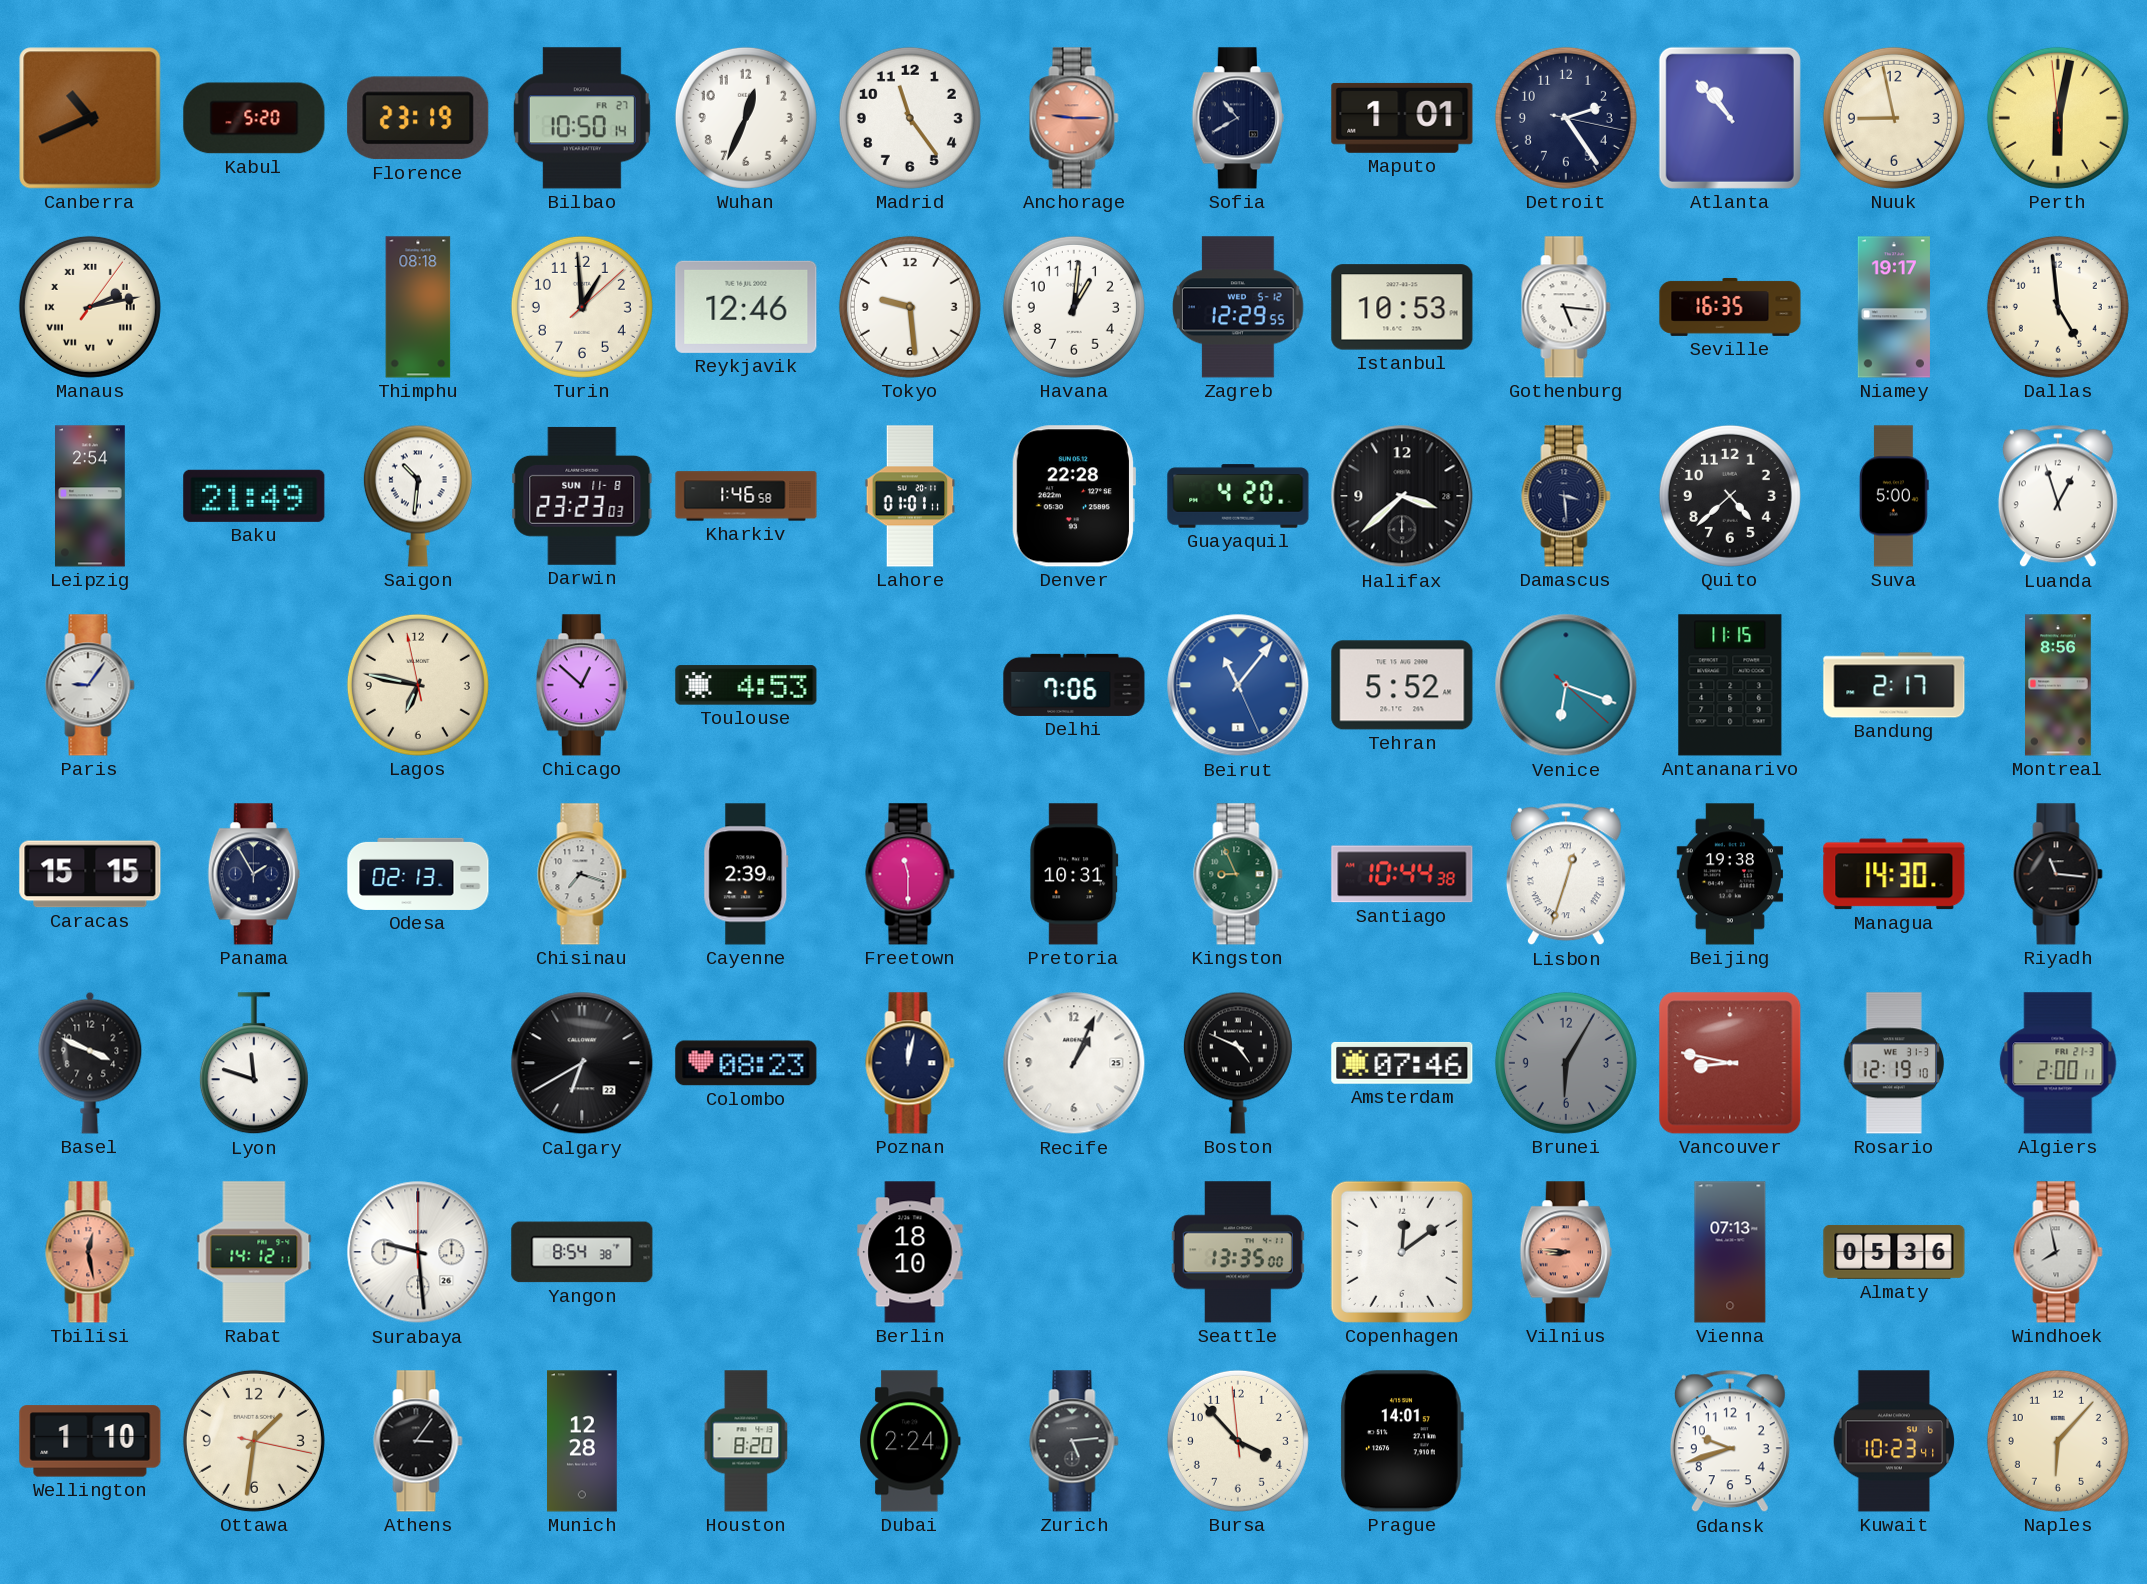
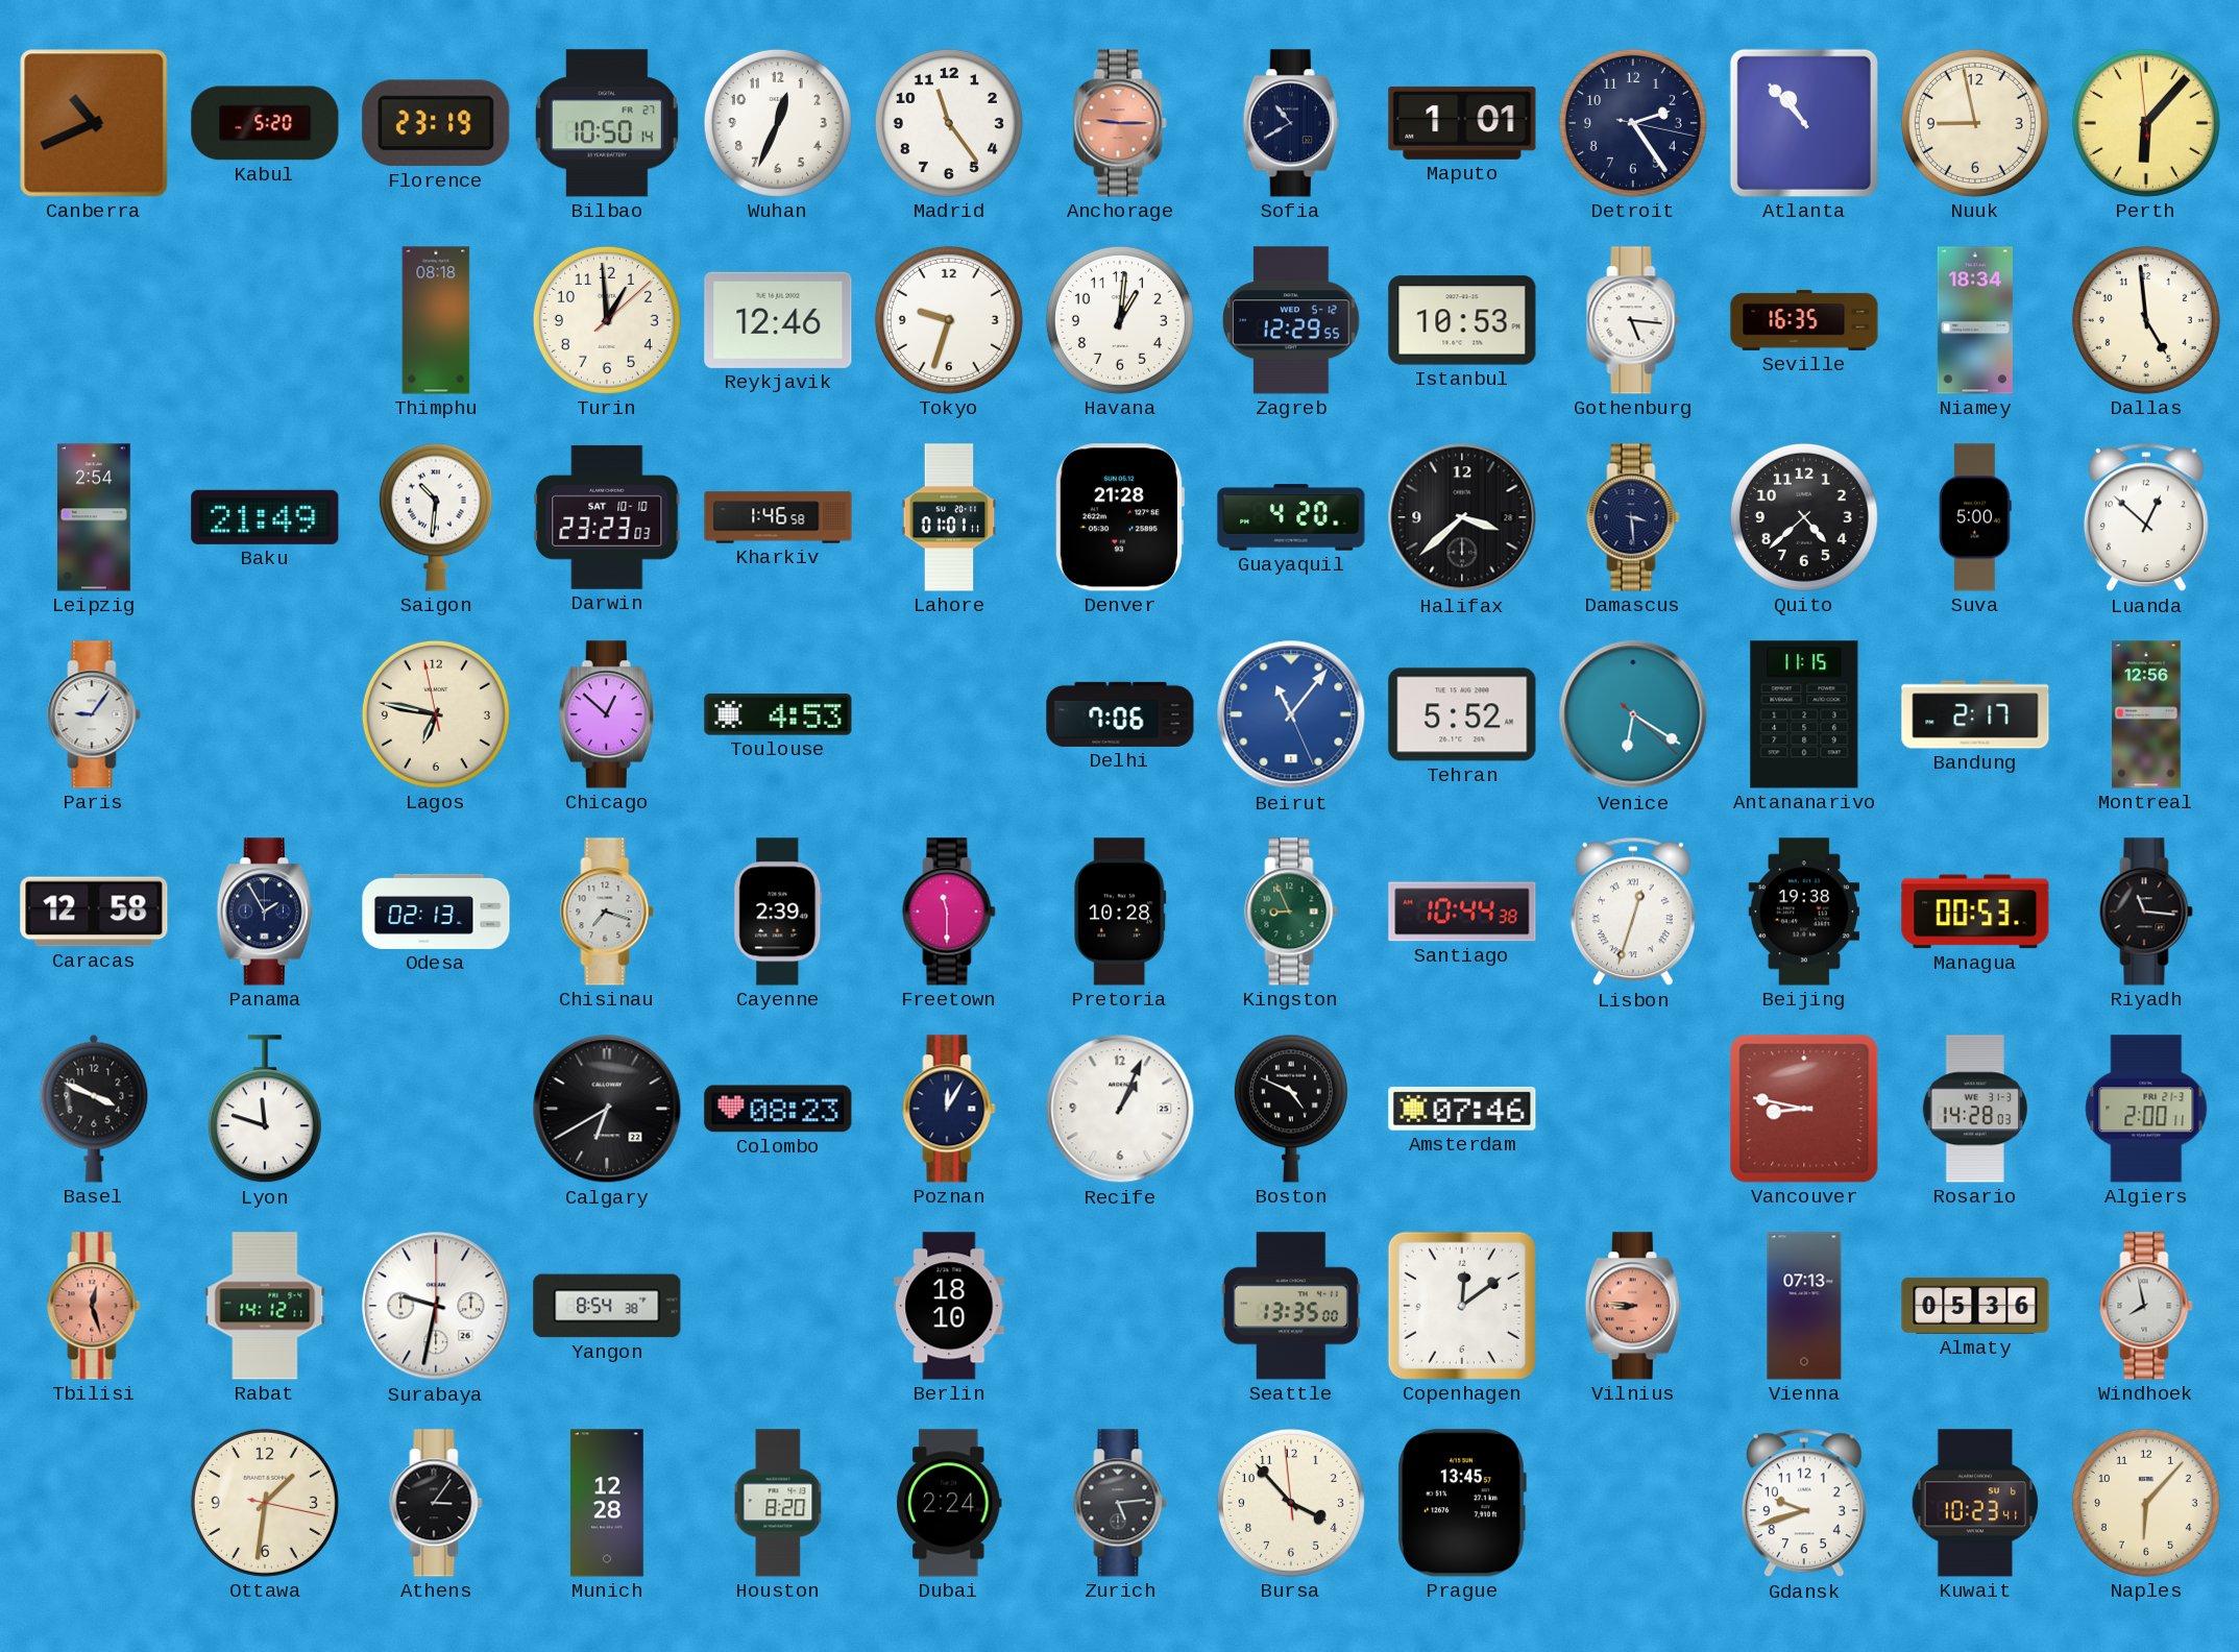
Perth: 6:01 -> 6:06
Manaus: 2:13 -> none
Tokyo: 9:29 -> 9:33
Niamey: 19:17 -> 18:34
Darwin date: SUN 11-8 -> SAT 10-10
Denver: 22:28 -> 21:28
Luanda: 12:57 -> 12:52
Venice: 6:18 -> 6:20
Montreal: 8:56 -> 12:56
Caracas: 15:15 -> 12:58
Pretoria: 10:31 -> 10:28
Managua: 14:30 -> 00:53
Poznan: 12:02 -> 12:05
Brunei: 6:05 -> none
Rosario: 12:19 -> 14:28
Tbilisi: 12:28 -> 12:27
Surabaya: 9:29 -> 9:32
Wellington: 1:10 -> none
Prague: 14:01 -> 13:45
